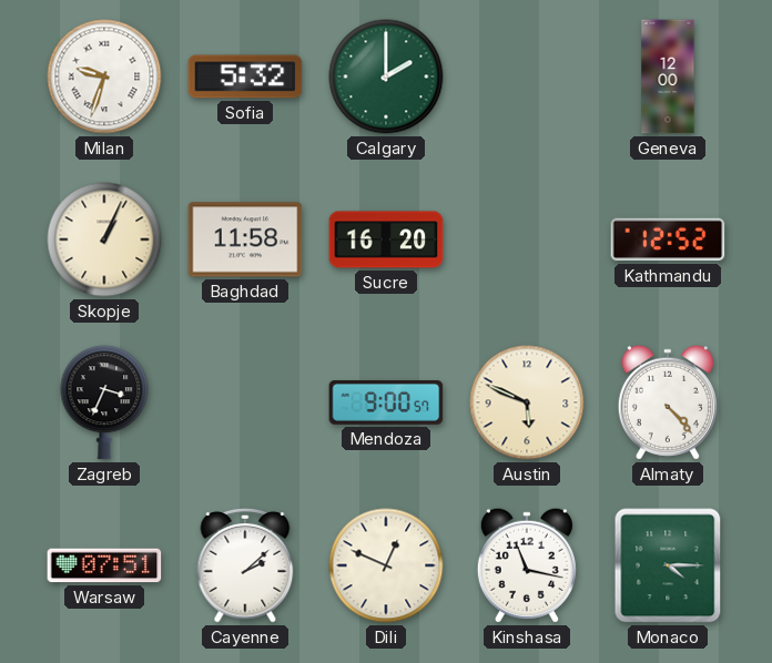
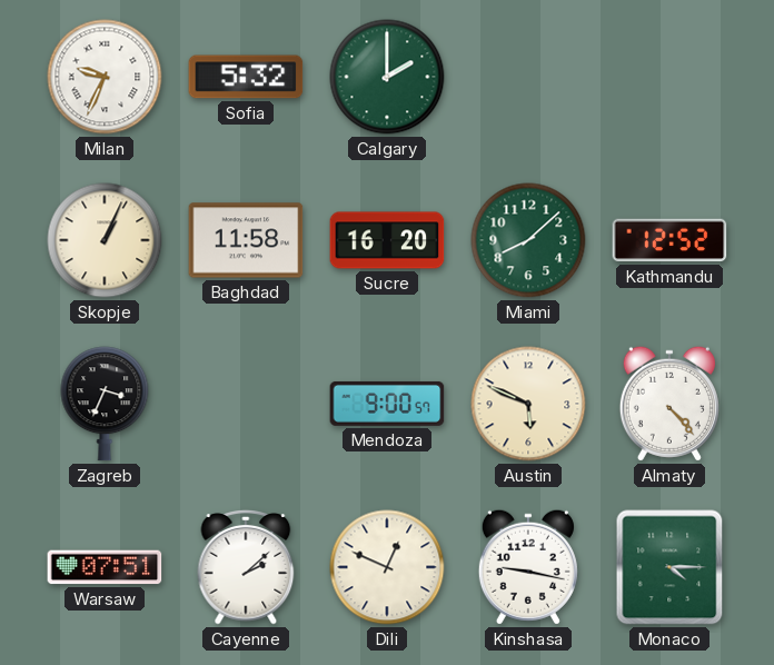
Milan: 9:33 -> 9:34
Geneva: 12:00 -> none
Miami: none -> 8:08
Kinshasa: 11:17 -> 9:17
